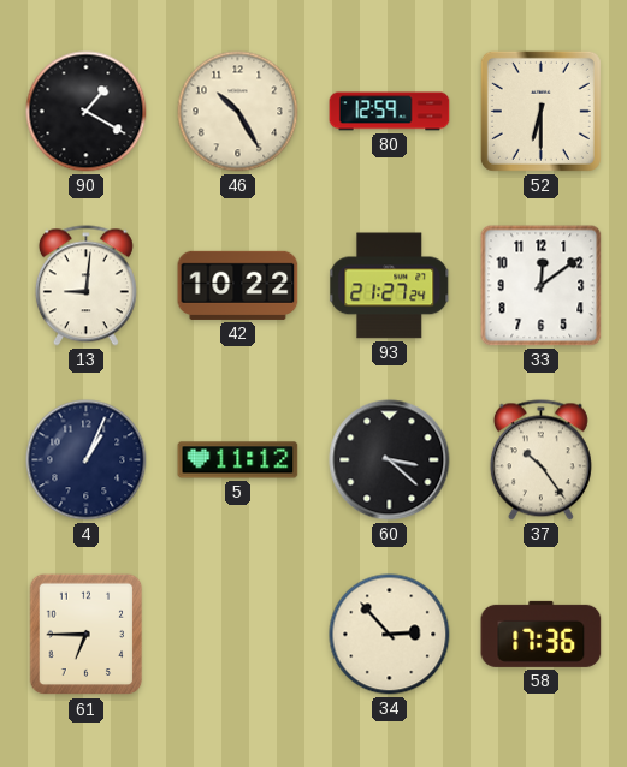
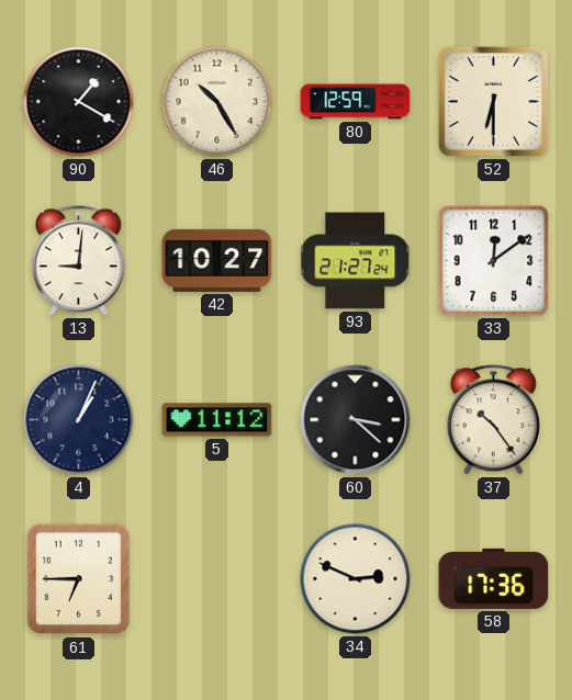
42: 10:22 -> 10:27
34: 2:53 -> 2:49
